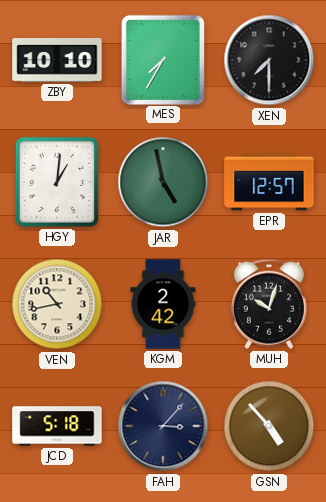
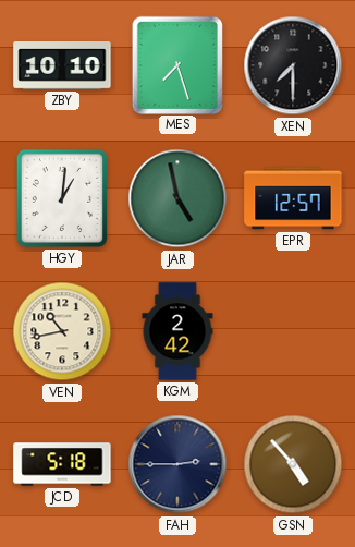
MES: 7:35 -> 7:27
MUH: 10:03 -> none
FAH: 3:07 -> 2:45
